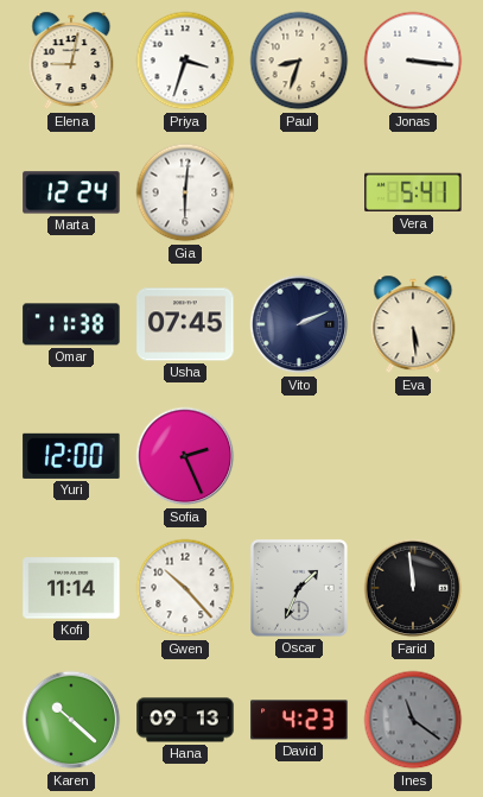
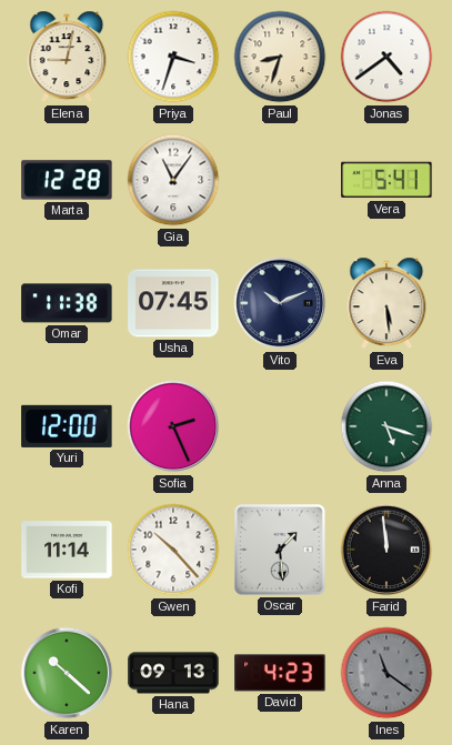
Jonas: 3:16 -> 4:39
Marta: 12:24 -> 12:28
Gia: 6:01 -> 11:06
Vito: 2:11 -> 10:11
Anna: none -> 5:18
Oscar: 1:34 -> 1:29
